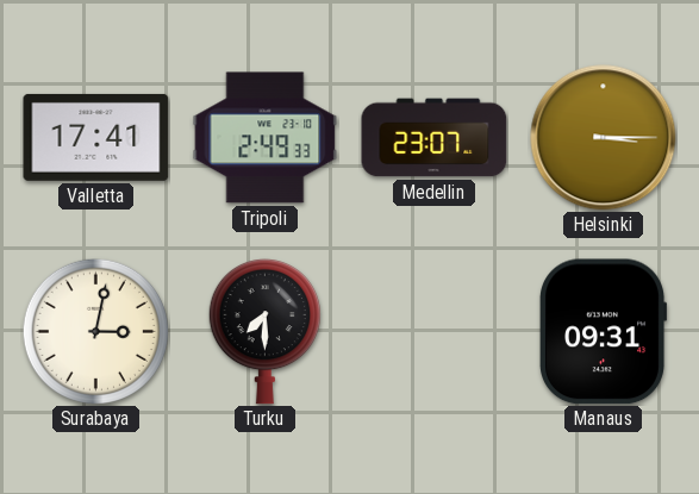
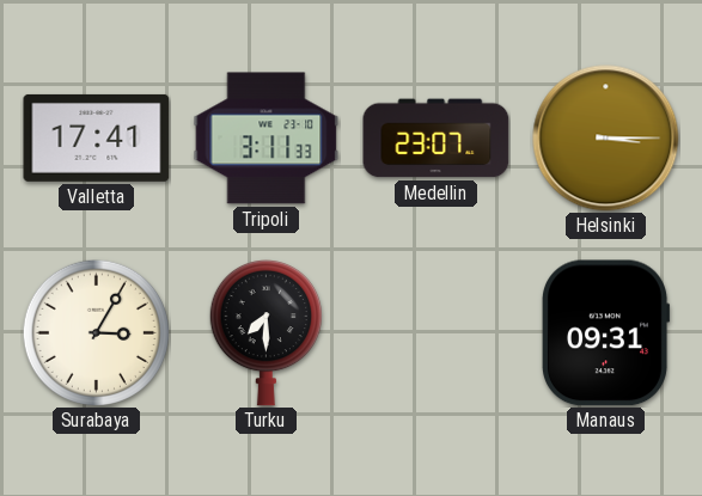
Tripoli: 2:49 -> 3:11
Surabaya: 3:02 -> 3:05
